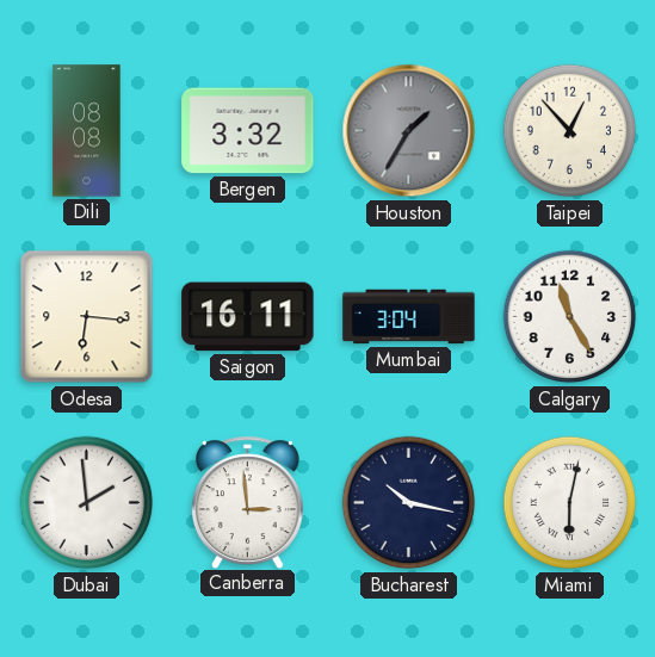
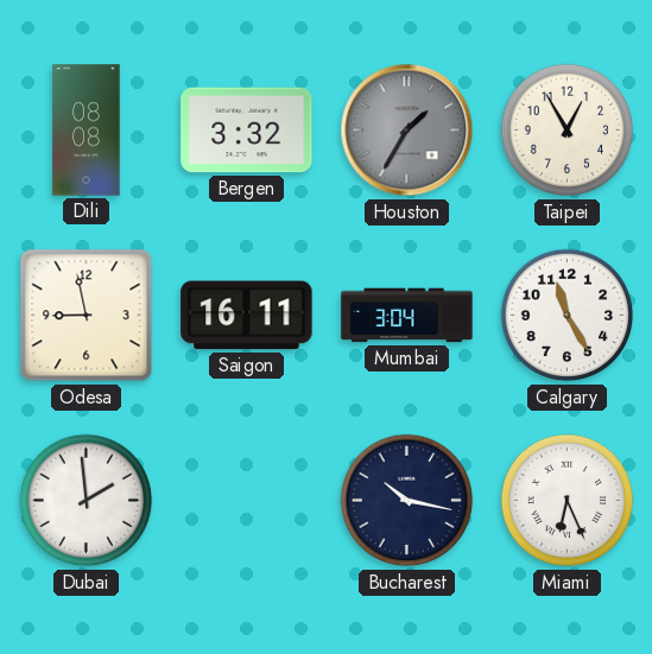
Taipei: 12:53 -> 12:55
Odesa: 6:16 -> 8:58
Canberra: 2:59 -> none
Miami: 6:02 -> 6:26
